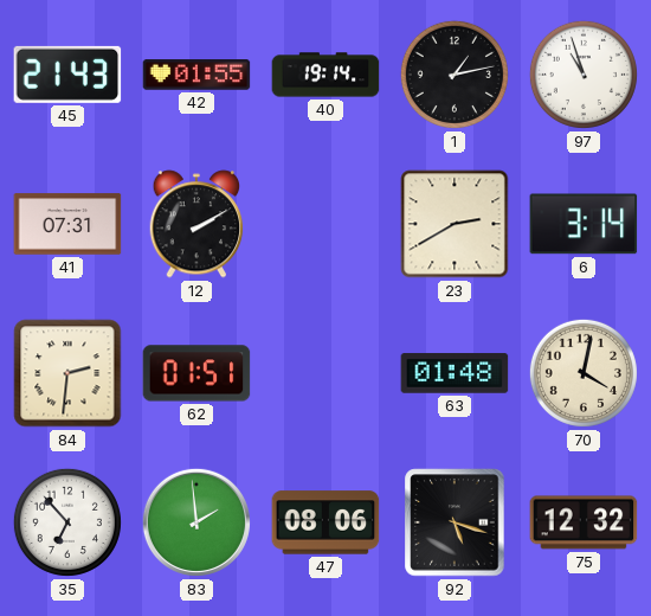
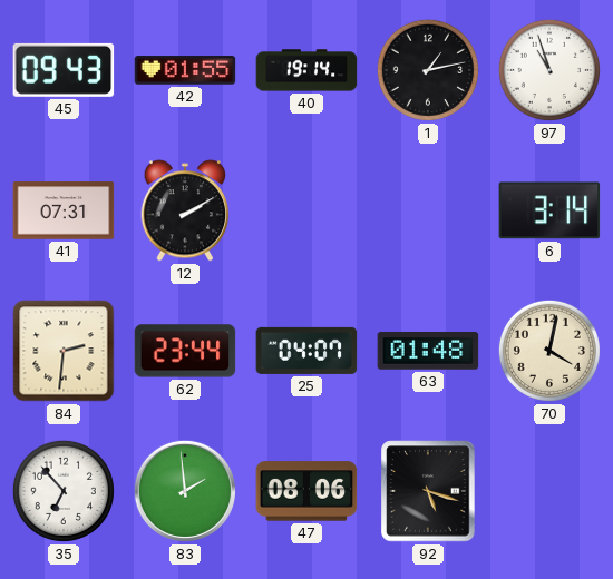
45: 21:43 -> 09:43
23: 2:40 -> none
62: 01:51 -> 23:44
25: none -> 04:07
75: 12:32 -> none
